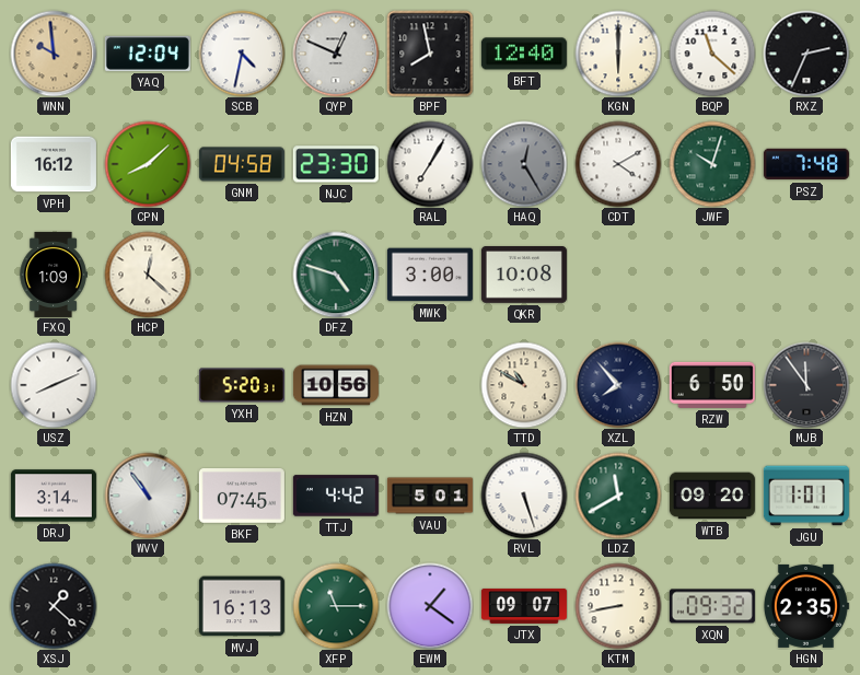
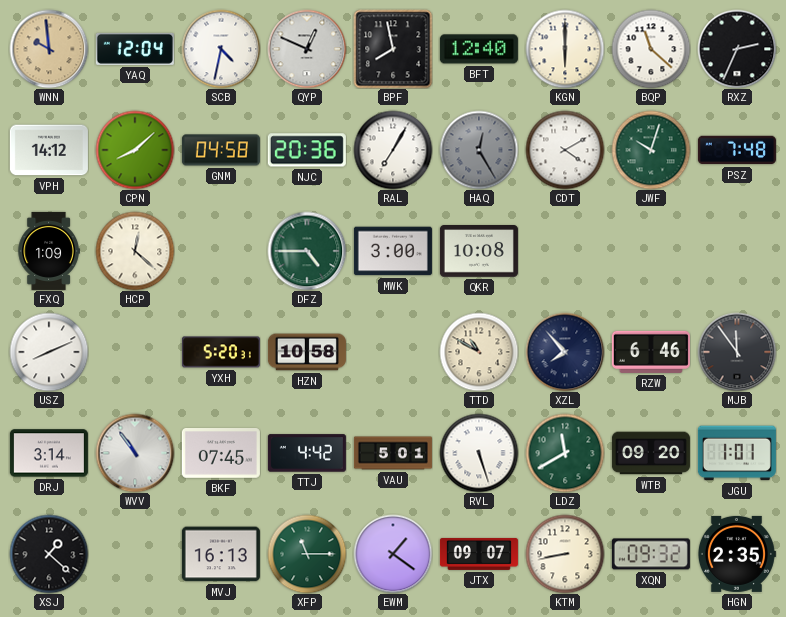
VPH: 16:12 -> 14:12
NJC: 23:30 -> 20:36
DFZ: 4:48 -> 4:45
HZN: 10:56 -> 10:58
RZW: 6:50 -> 6:46
